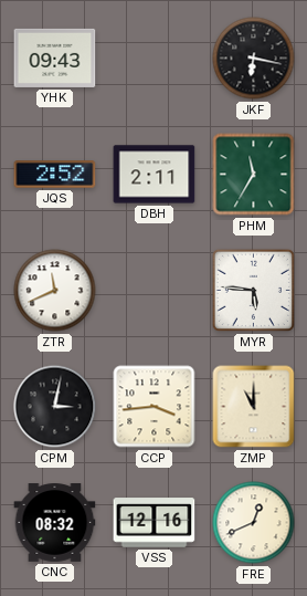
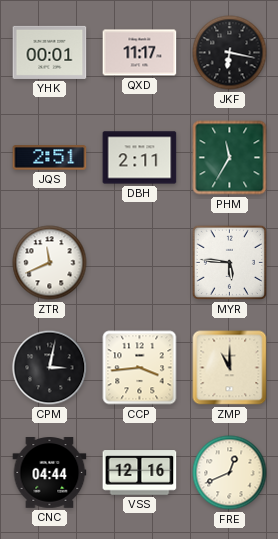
YHK: 09:43 -> 00:01
QXD: none -> 11:17
JQS: 2:52 -> 2:51
CNC: 08:32 -> 04:44
